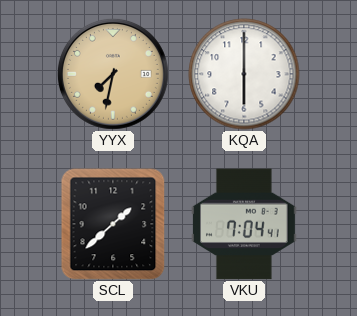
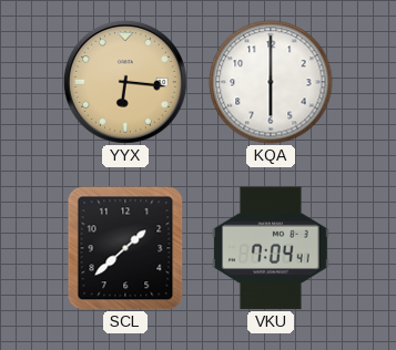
YYX: 7:32 -> 6:16
